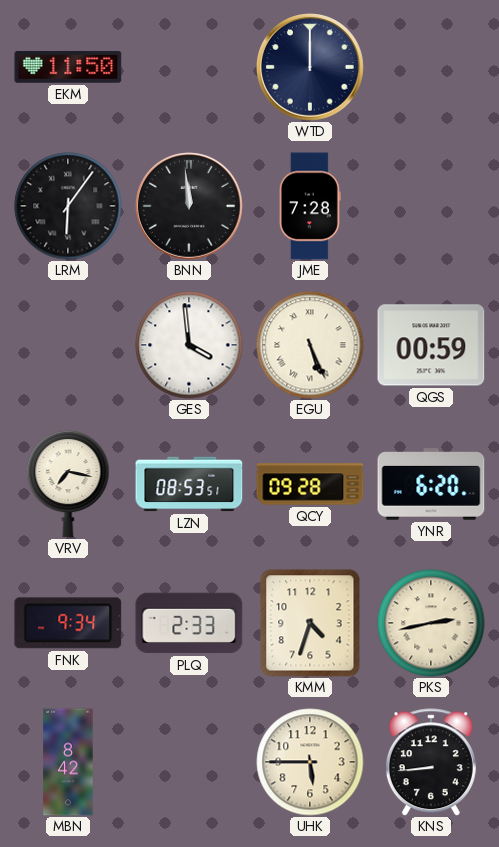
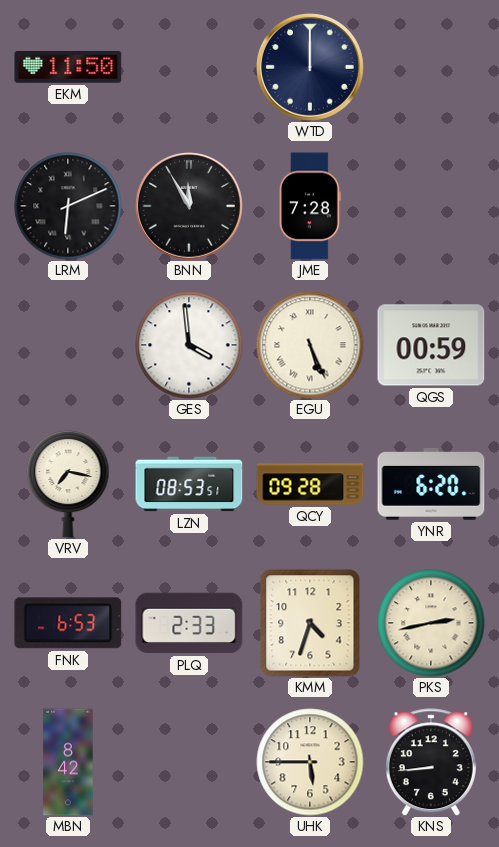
LRM: 6:06 -> 6:11
BNN: 11:59 -> 11:55
FNK: 9:34 -> 6:53
